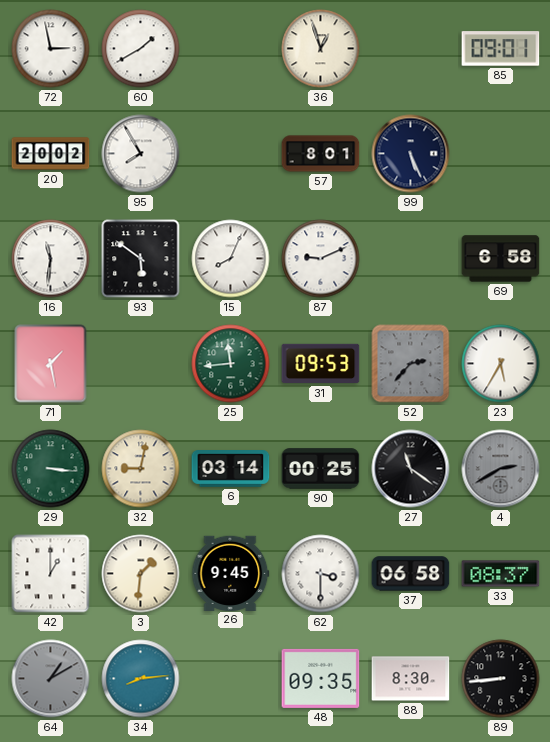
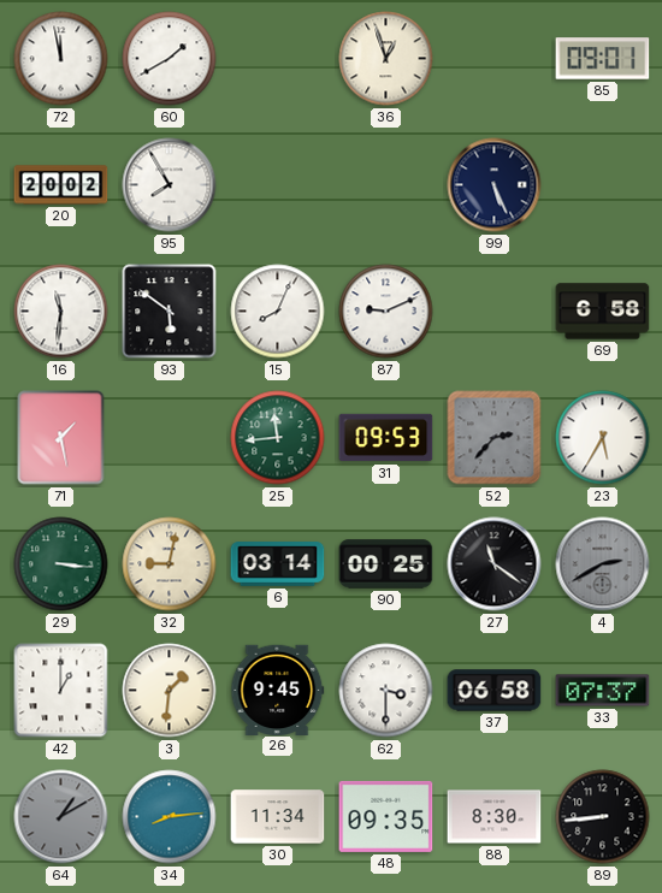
72: 2:58 -> 11:58
57: 8:01 -> none
33: 08:37 -> 07:37
30: none -> 11:34
